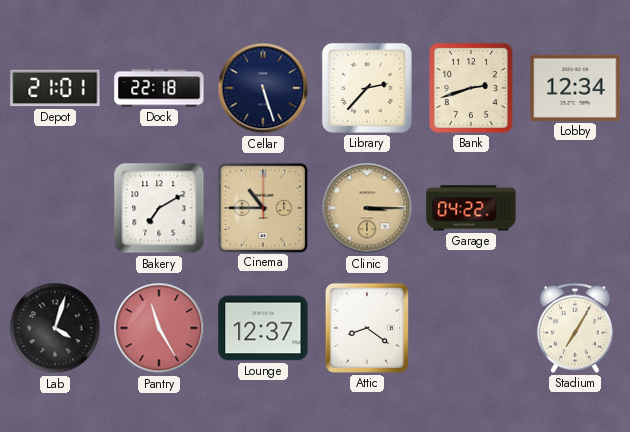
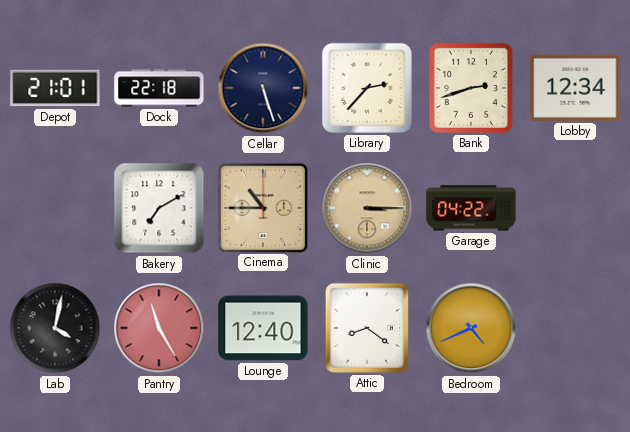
Lab: 4:03 -> 4:02
Lounge: 12:37 -> 12:40
Bedroom: none -> 4:41
Stadium: 7:05 -> none
